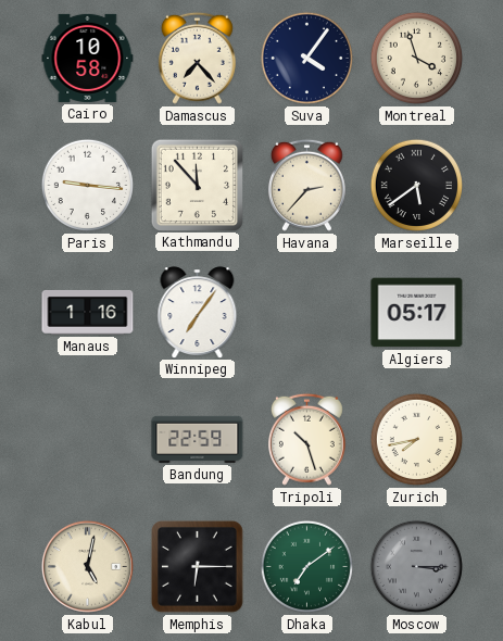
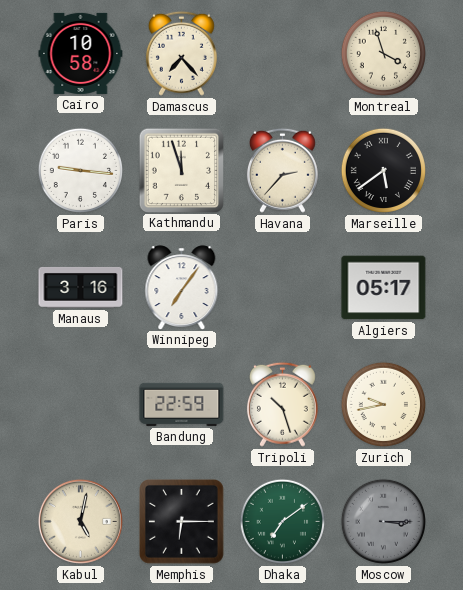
Suva: 4:06 -> none
Kathmandu: 11:53 -> 11:57
Manaus: 1:16 -> 3:16
Zurich: 7:43 -> 9:43
